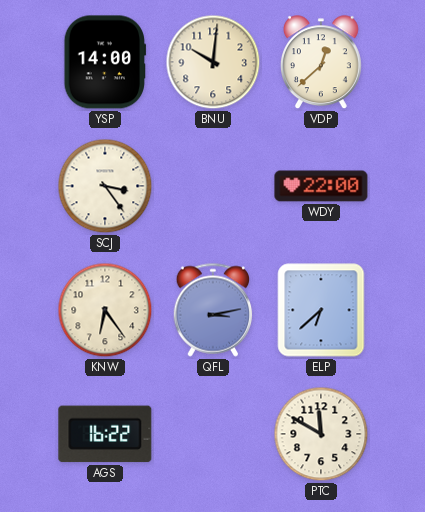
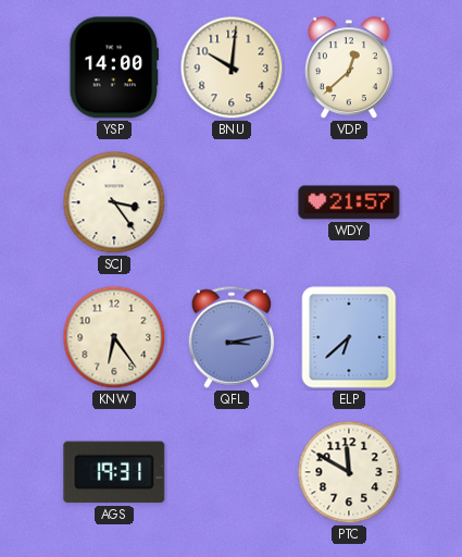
WDY: 22:00 -> 21:57
AGS: 16:22 -> 19:31
